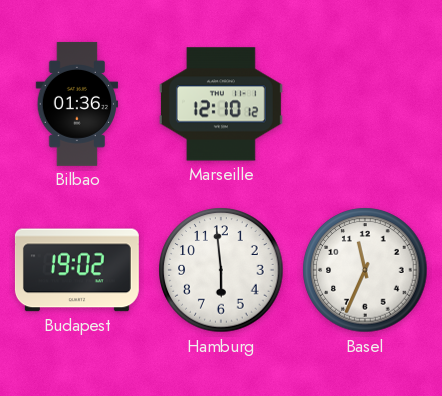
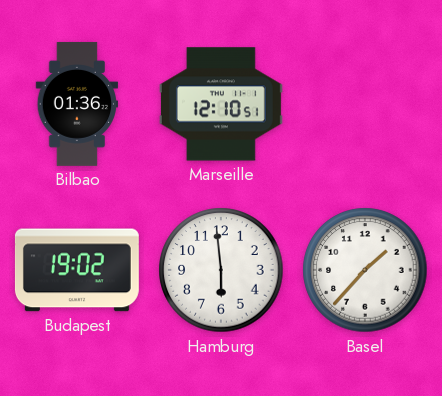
Marseille: 12:10:12 -> 12:10:51
Basel: 11:34 -> 1:37
